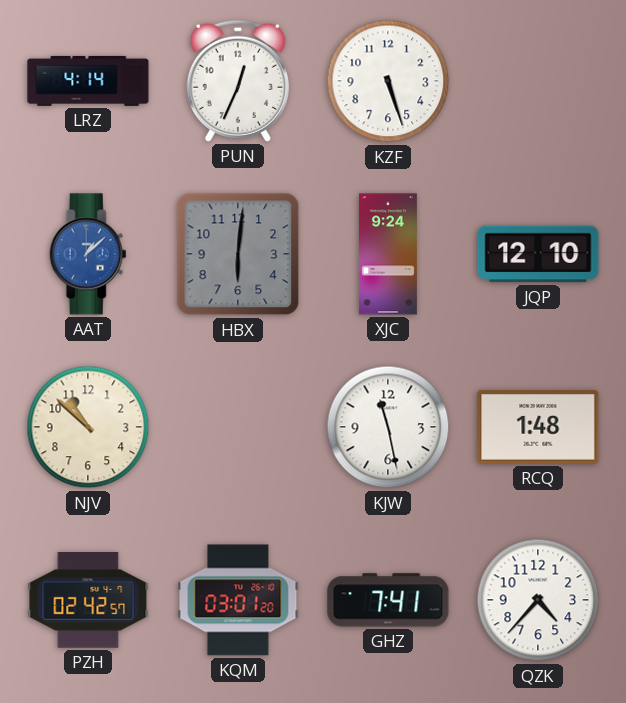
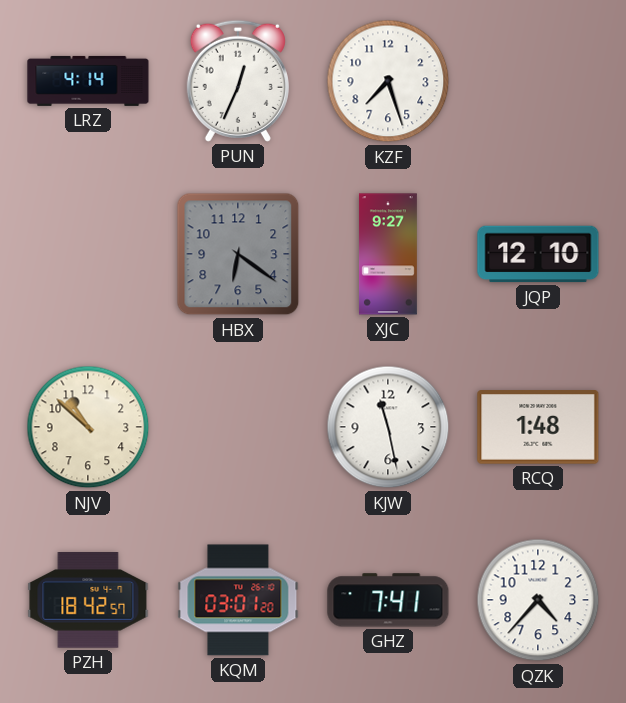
KZF: 5:27 -> 7:27
AAT: 1:08 -> none
HBX: 6:01 -> 6:21
XJC: 9:24 -> 9:27
PZH: 02:42 -> 18:42
